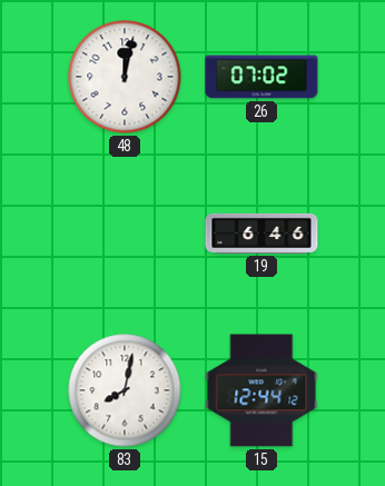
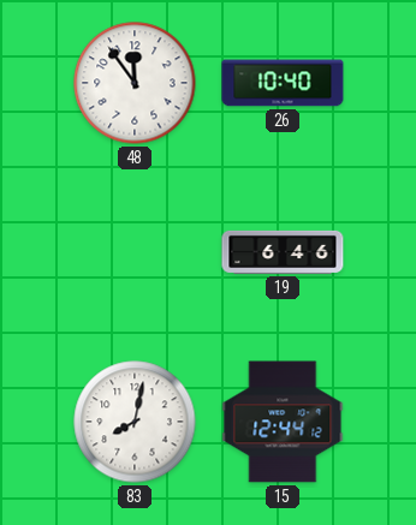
48: 12:02 -> 11:54
26: 07:02 -> 10:40
